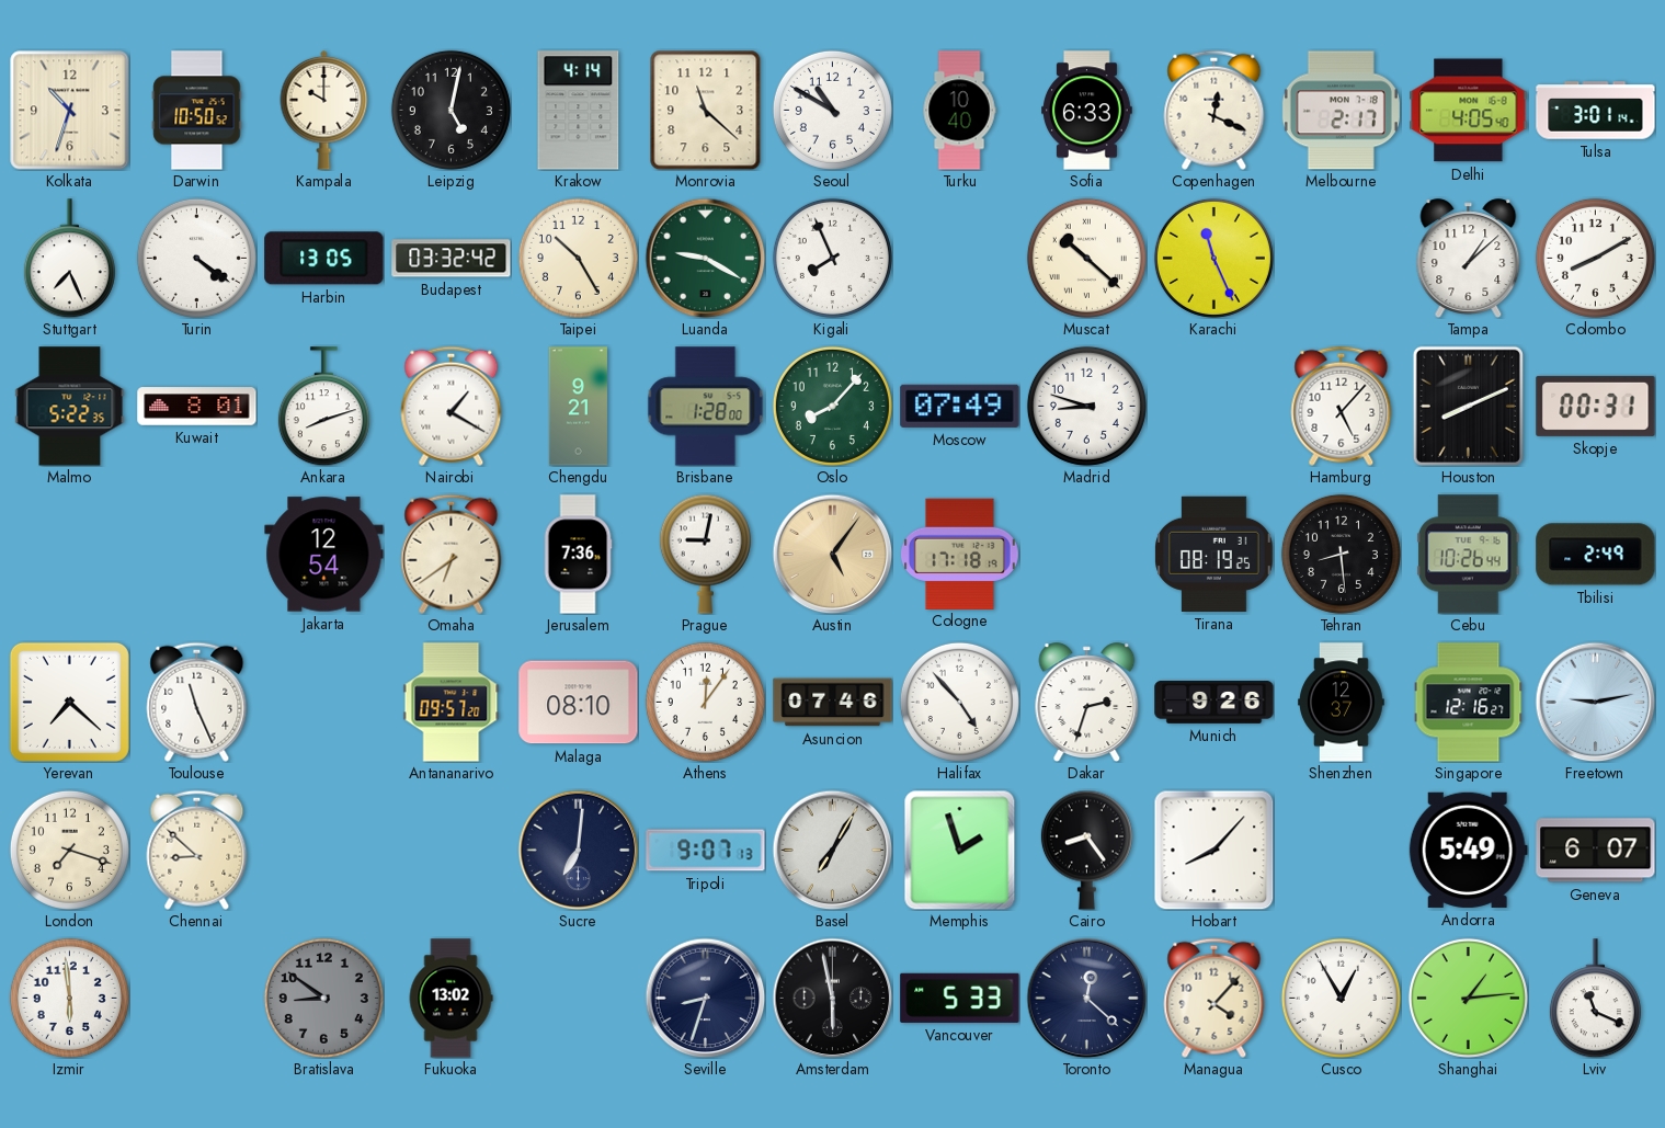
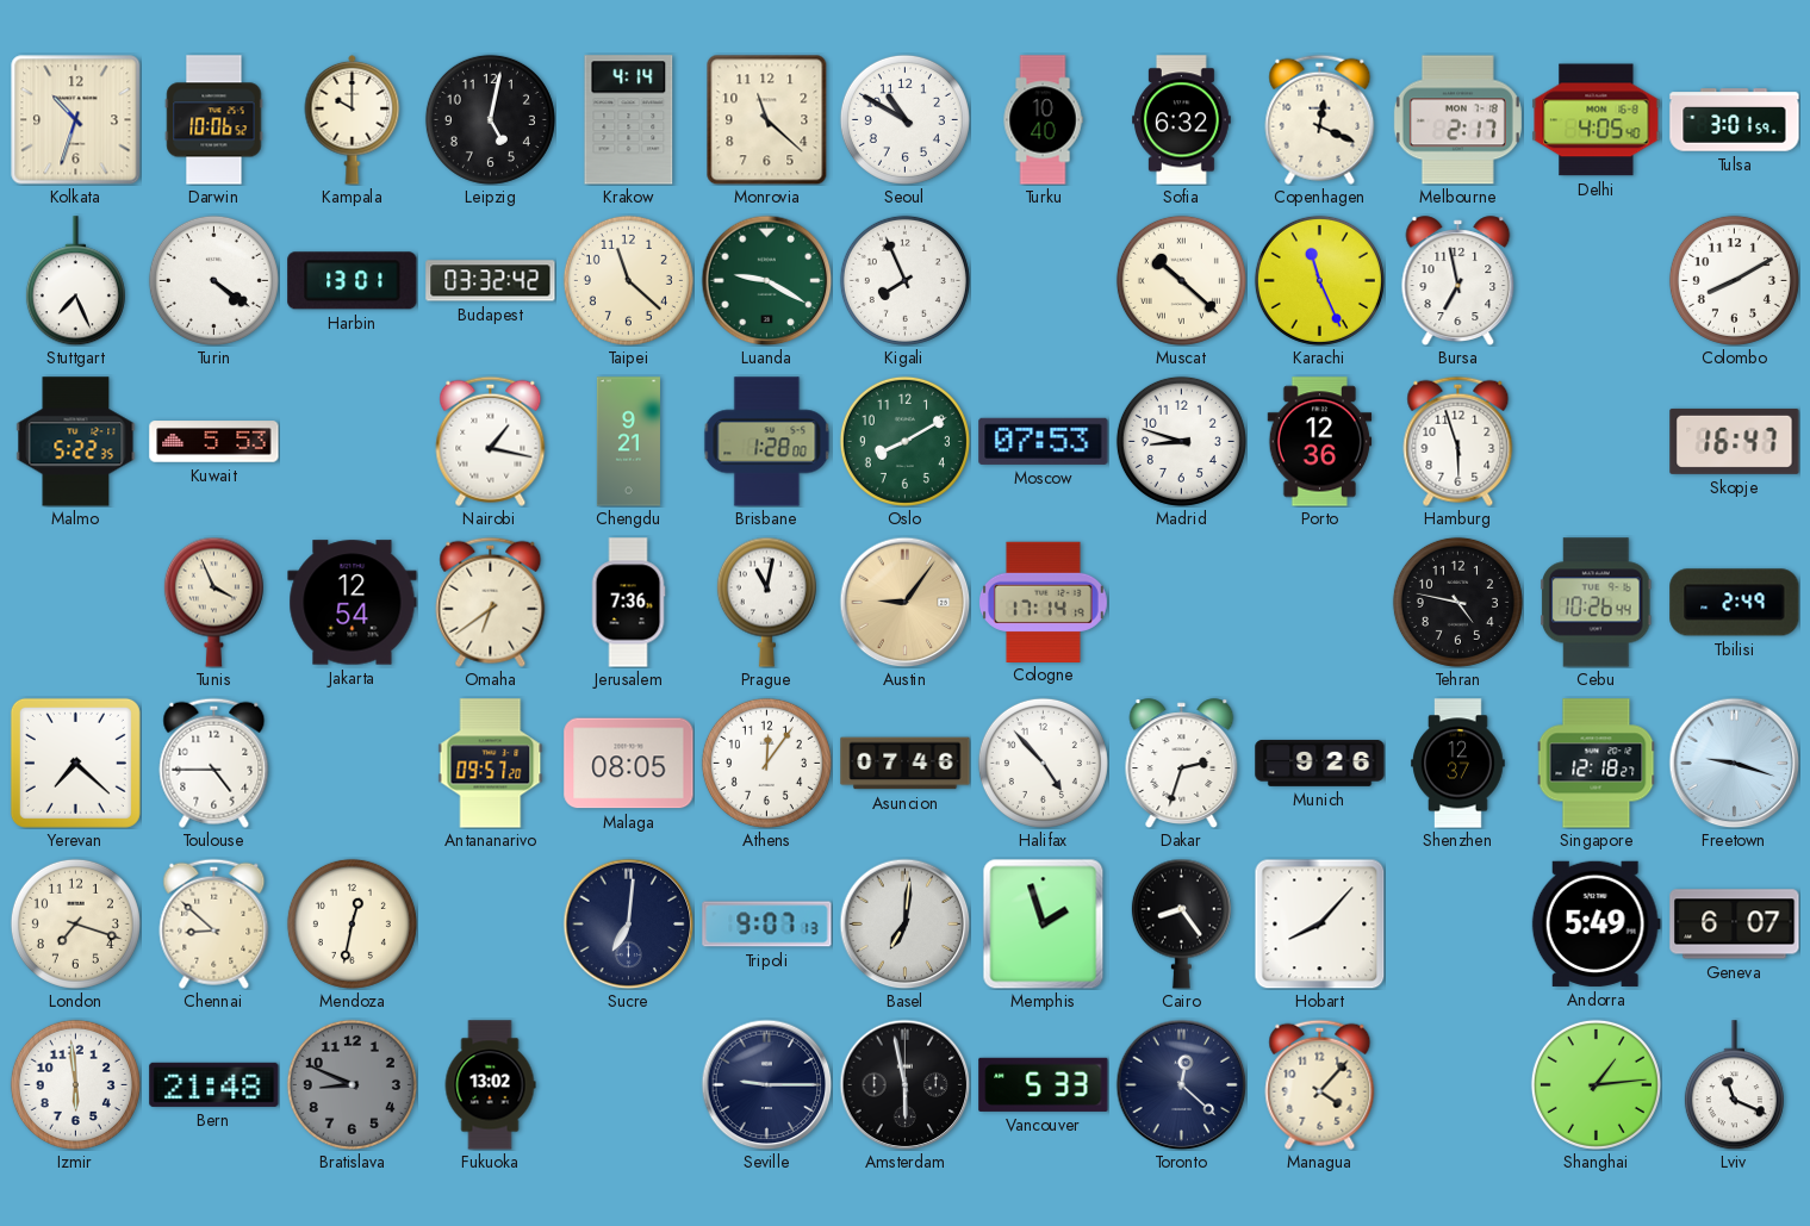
Darwin: 10:50 -> 10:06
Sofia: 6:33 -> 6:32
Tulsa: 3:01:14 -> 3:01:59
Harbin: 13:05 -> 13:01
Taipei: 10:25 -> 11:22
Bursa: none -> 6:58
Tampa: 1:08 -> none
Kuwait: 8:01 -> 5:53
Ankara: 8:12 -> none
Nairobi: 1:20 -> 1:17
Oslo: 8:07 -> 8:10
Moscow: 07:49 -> 07:53
Porto: none -> 12:36
Hamburg: 5:07 -> 5:57
Houston: 8:11 -> none
Skopje: 00:31 -> 16:47
Tunis: none -> 3:56
Prague: 9:02 -> 11:02
Austin: 5:06 -> 9:06
Cologne: 17:18 -> 17:14
Tirana: 08:19 -> none
Tehran: 8:29 -> 4:47
Toulouse: 11:26 -> 4:45
Malaga: 08:10 -> 08:05
Singapore: 12:16 -> 12:18
Freetown: 9:13 -> 9:18
Mendoza: none -> 12:32
Basel: 7:05 -> 7:01
Bern: none -> 21:48
Bratislava: 8:51 -> 8:49
Seville: 8:33 -> 9:15
Cusco: 12:55 -> none
